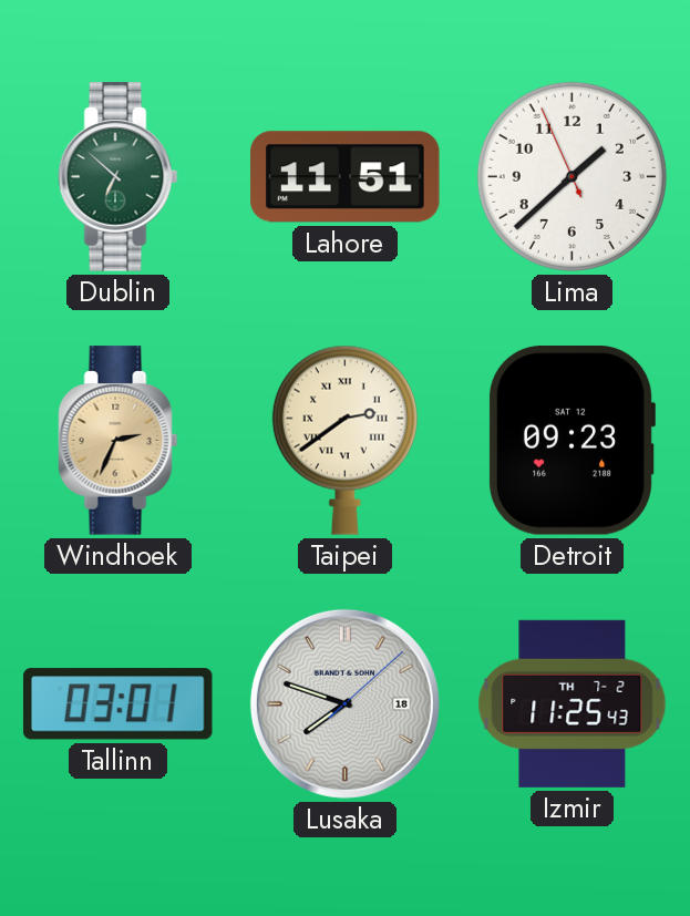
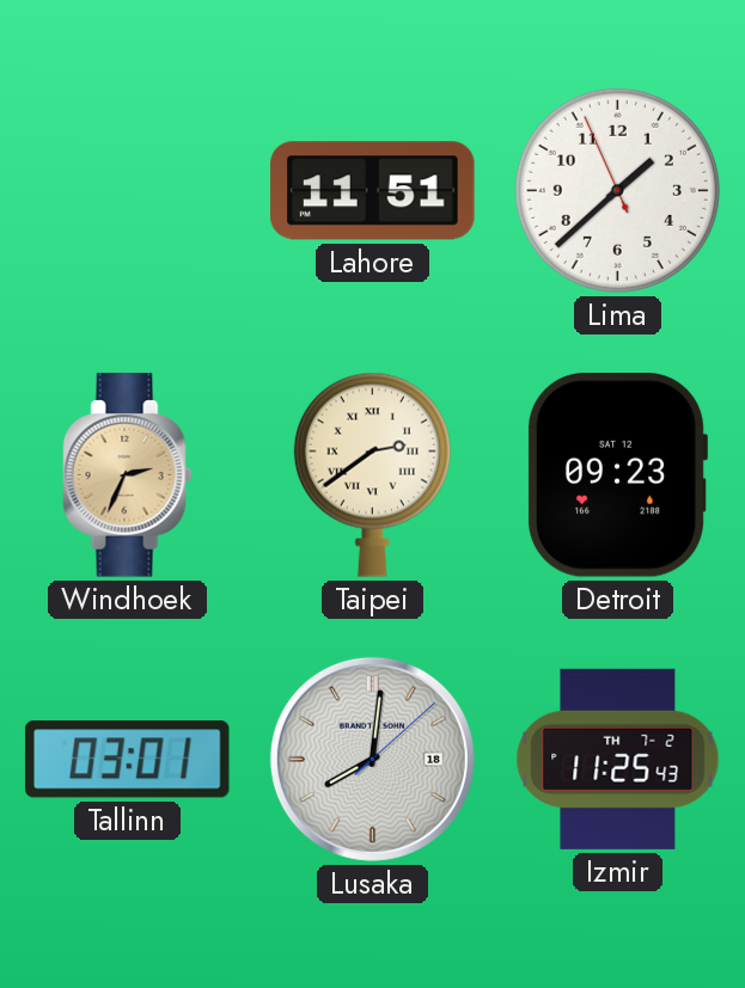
Dublin: 6:52 -> none
Lusaka: 7:48 -> 8:01
